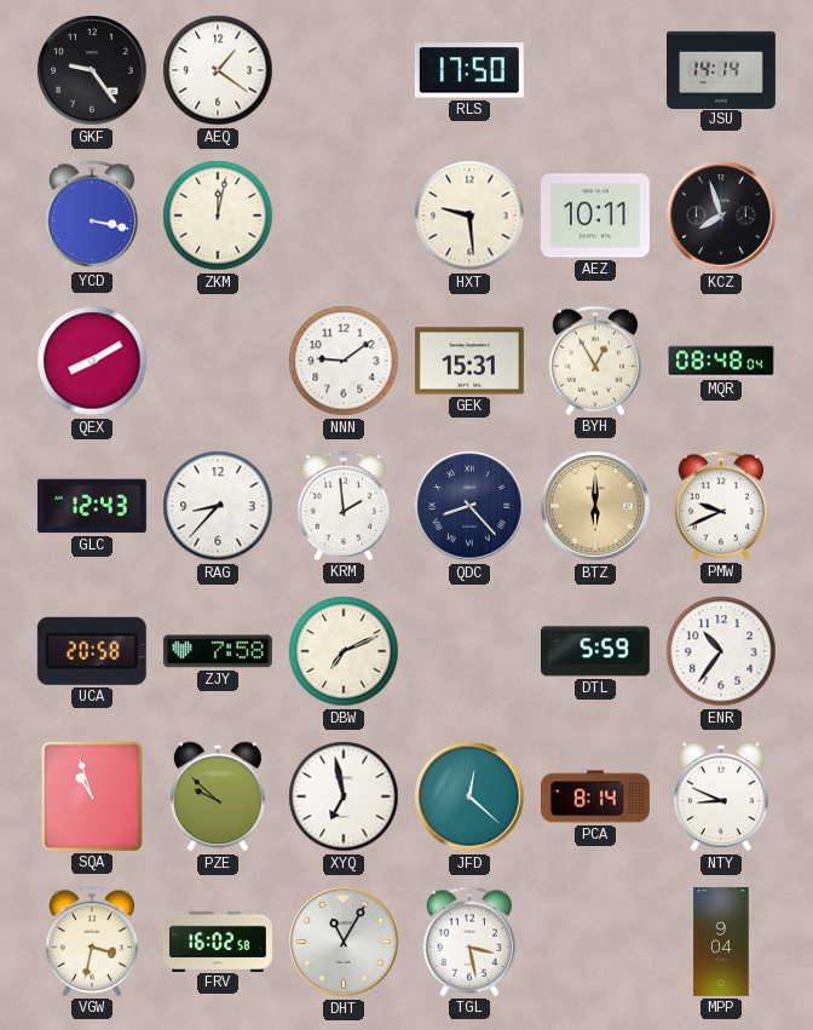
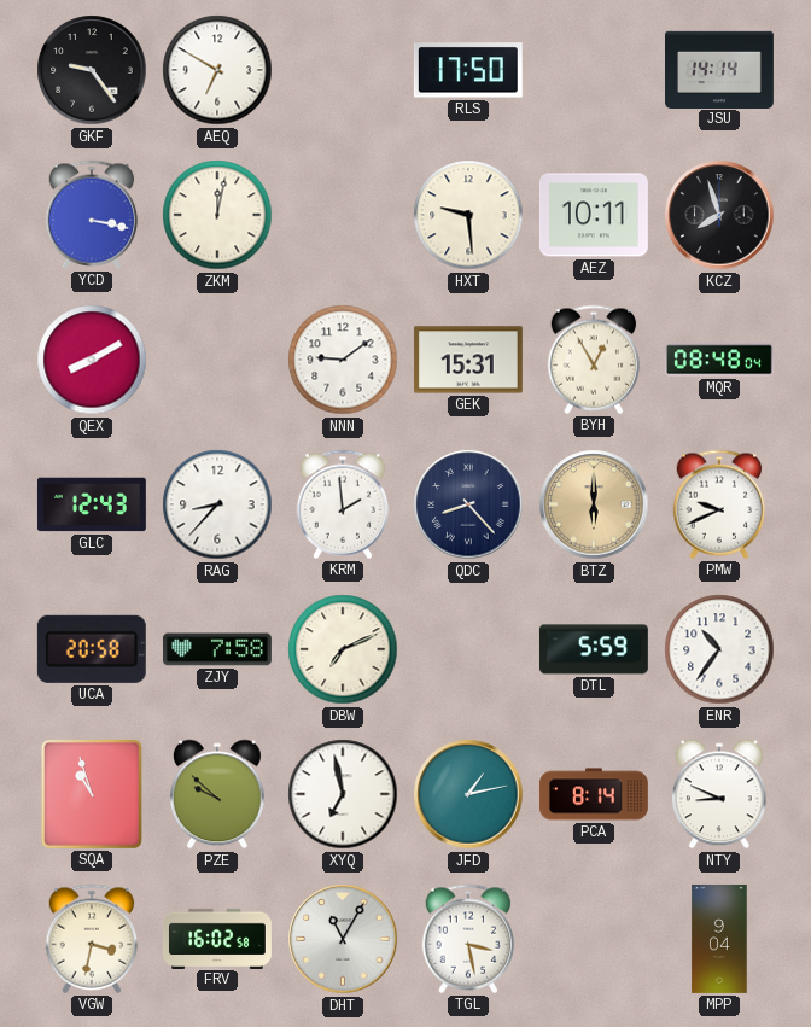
AEQ: 1:21 -> 6:50
JFD: 12:22 -> 1:13
